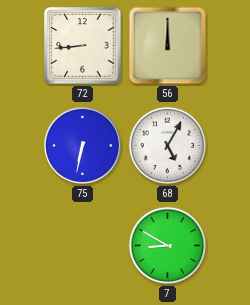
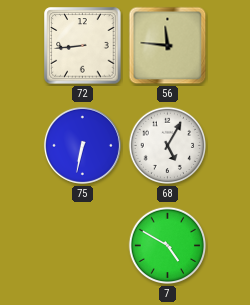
56: 12:00 -> 11:46
7: 8:50 -> 4:50
